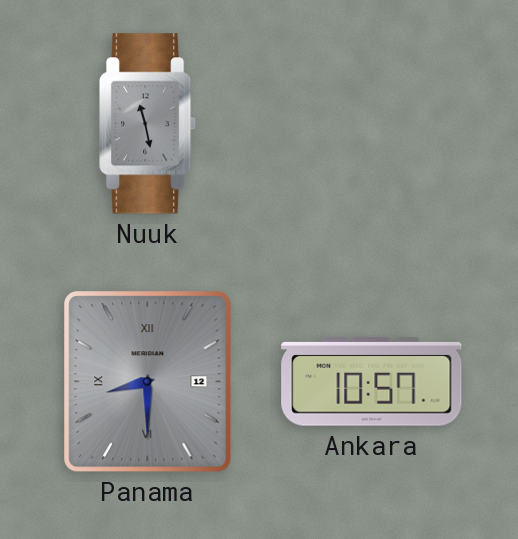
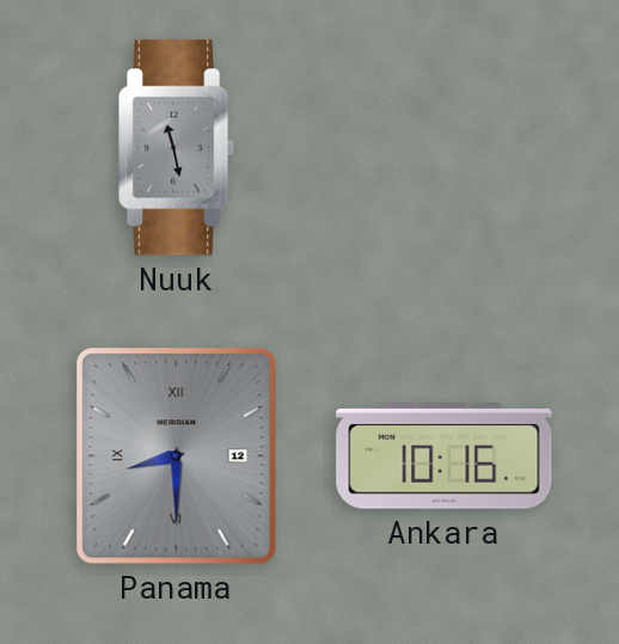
Ankara: 10:57 -> 10:16
